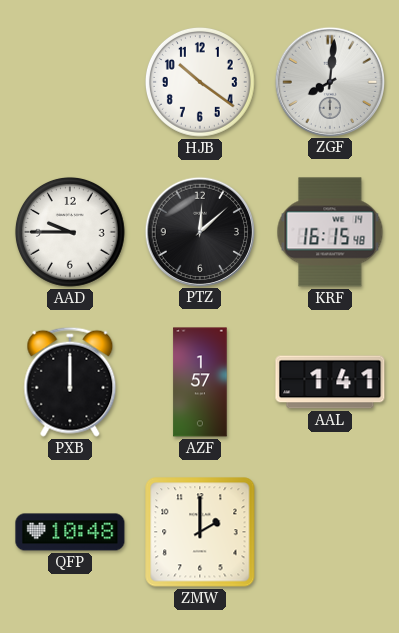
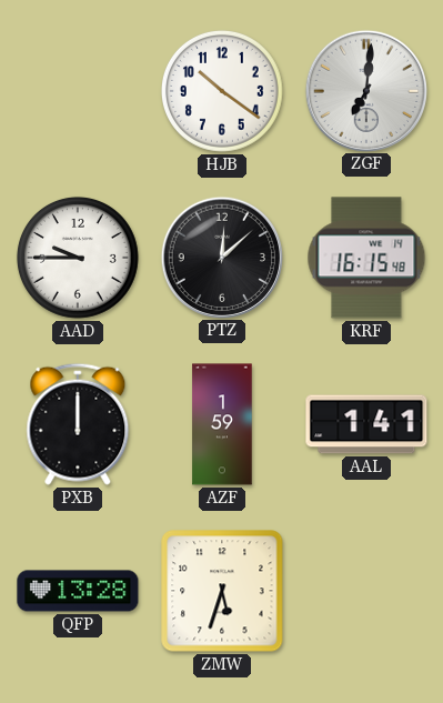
ZGF: 8:01 -> 7:01
AZF: 1:57 -> 1:59
QFP: 10:48 -> 13:28
ZMW: 2:00 -> 5:33
